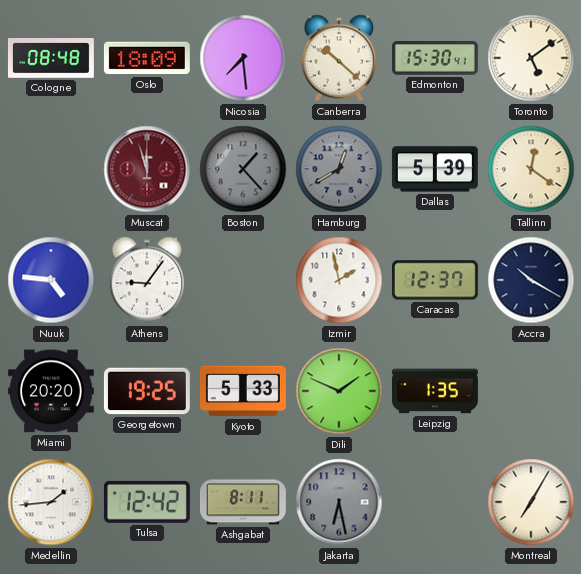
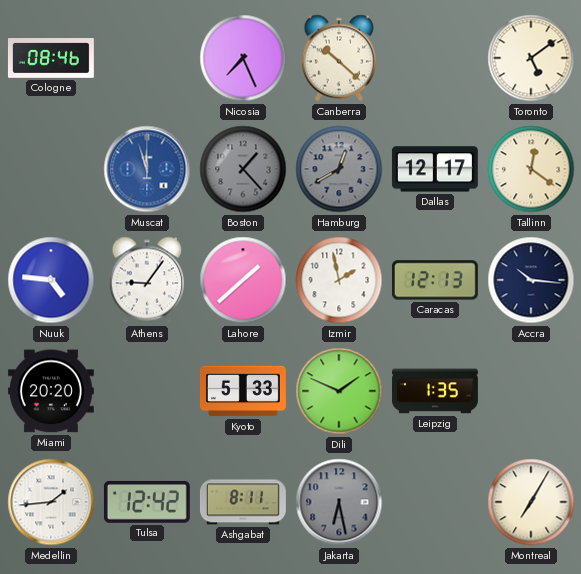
Cologne: 08:48 -> 08:46
Oslo: 18:09 -> none
Nicosia: 7:29 -> 7:26
Edmonton: 15:30 -> none
Muscat dial: burgundy -> blue
Dallas: 5:39 -> 12:17
Lahore: none -> 1:38
Caracas: 12:37 -> 12:13
Accra: 10:20 -> 10:16
Georgetown: 19:25 -> none
